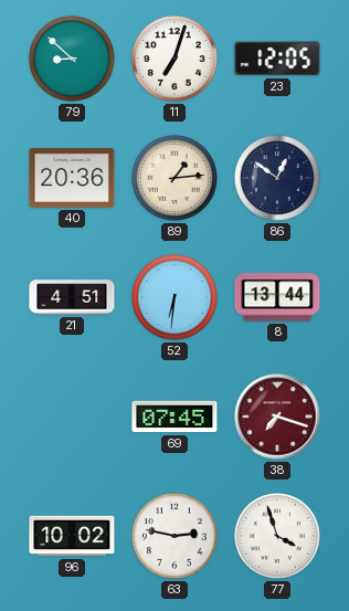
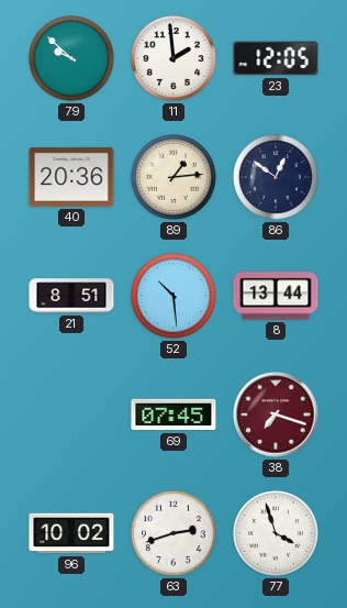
79: 8:52 -> 9:52
11: 7:03 -> 1:59
21: 4:51 -> 8:51
52: 6:31 -> 10:29
63: 2:47 -> 2:42
